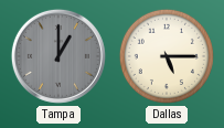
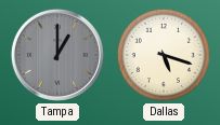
Dallas: 5:15 -> 5:18
